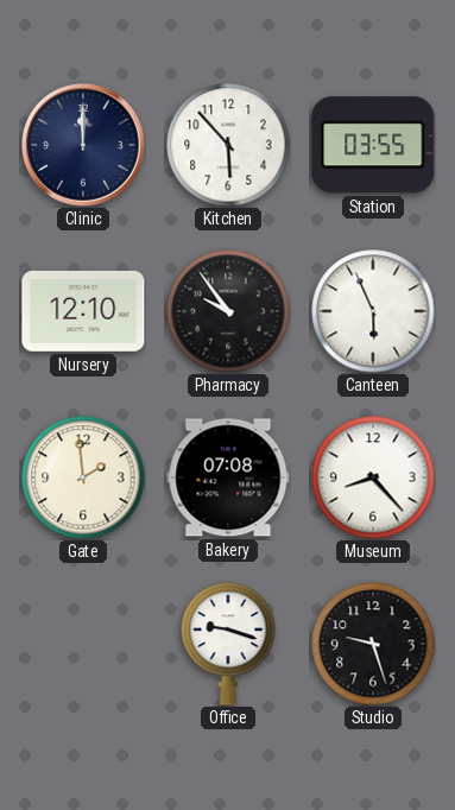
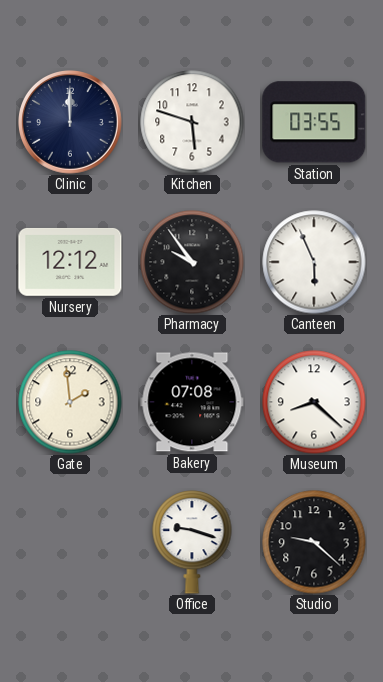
Kitchen: 5:53 -> 5:48
Nursery: 12:10 -> 12:12
Museum: 8:23 -> 8:22
Studio: 9:27 -> 9:22
